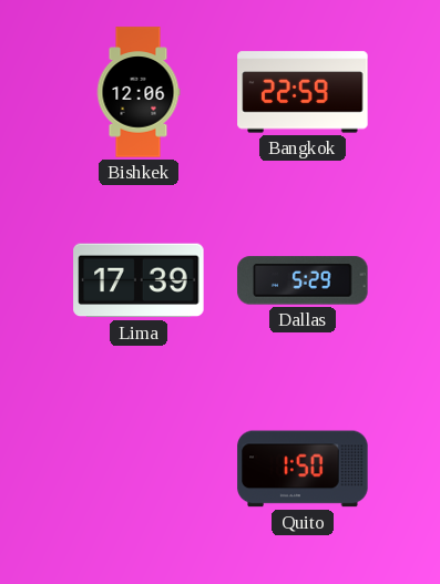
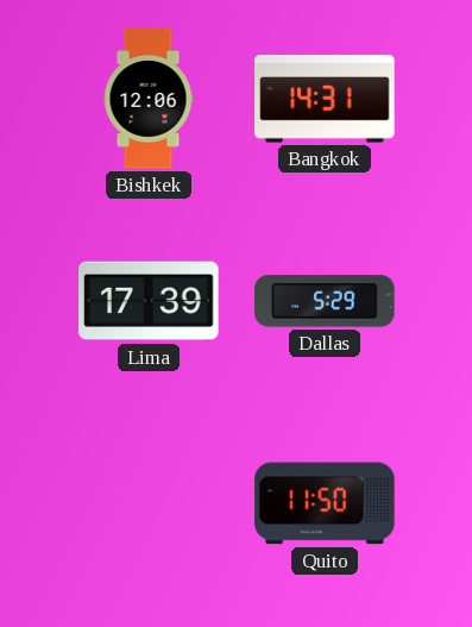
Bangkok: 22:59 -> 14:31
Quito: 1:50 -> 11:50
